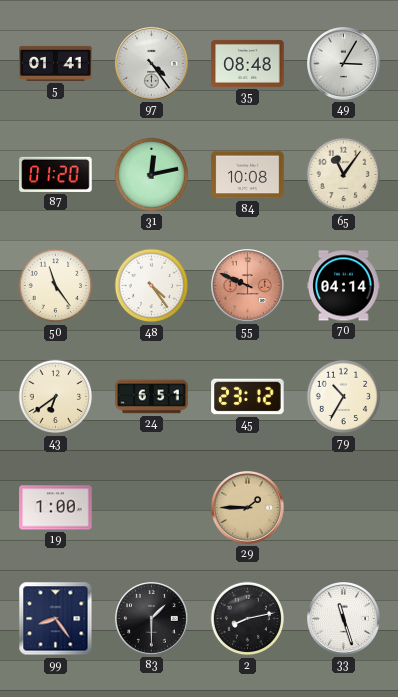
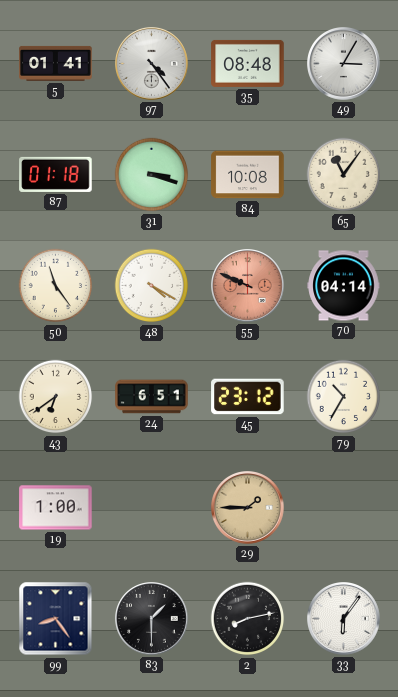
87: 01:20 -> 01:18
31: 12:13 -> 3:18
48: 4:24 -> 4:20
33: 11:27 -> 6:06
